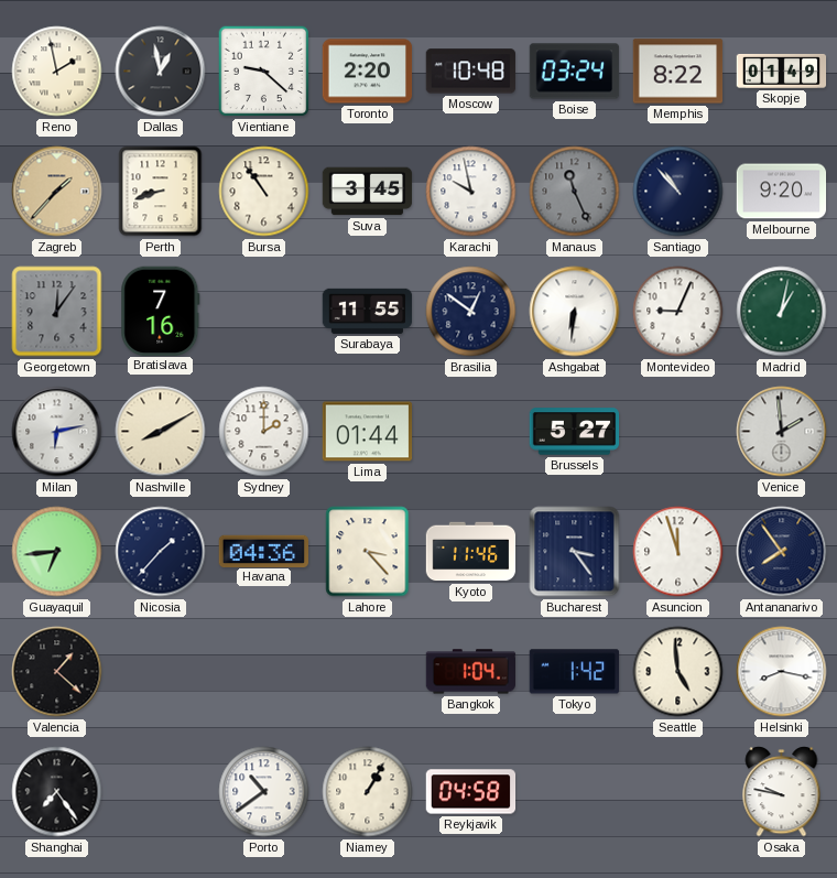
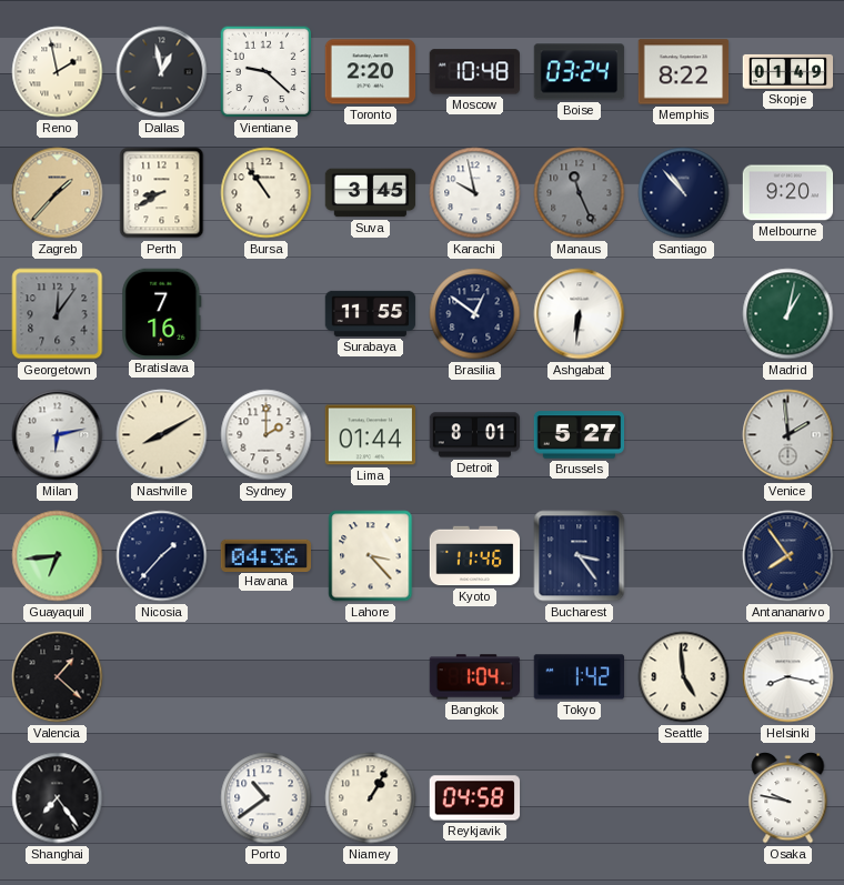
Perth: 8:42 -> 8:40
Montevideo: 9:04 -> none
Detroit: none -> 8:01
Asuncion: 11:57 -> none
